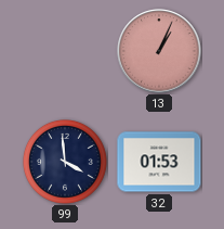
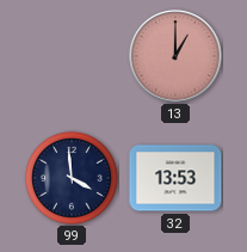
13: 1:04 -> 1:00
32: 01:53 -> 13:53
